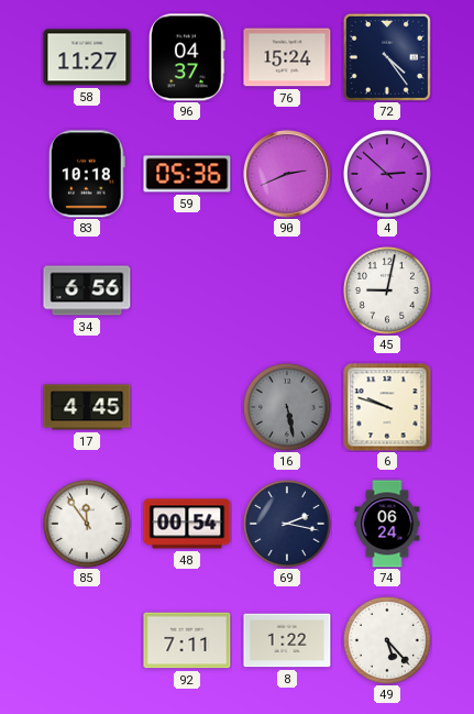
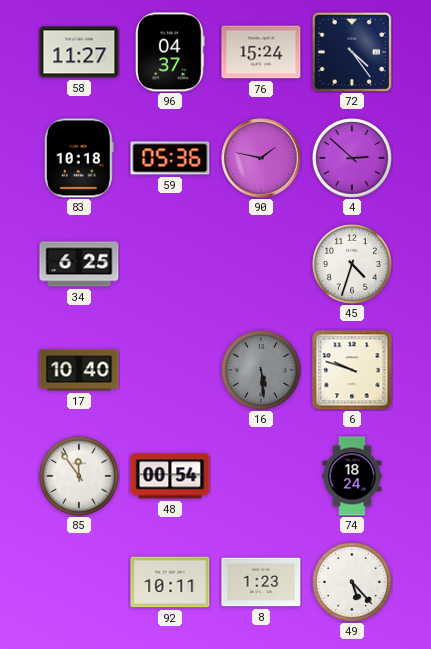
90: 2:41 -> 1:47
34: 6:56 -> 6:25
45: 9:02 -> 4:33
17: 4:45 -> 10:40
16: 5:28 -> 5:29
69: 2:17 -> none
74: 06:24 -> 18:24
92: 7:11 -> 10:11
8: 1:22 -> 1:23
